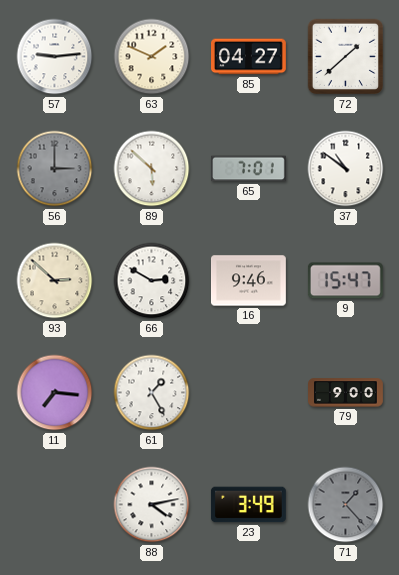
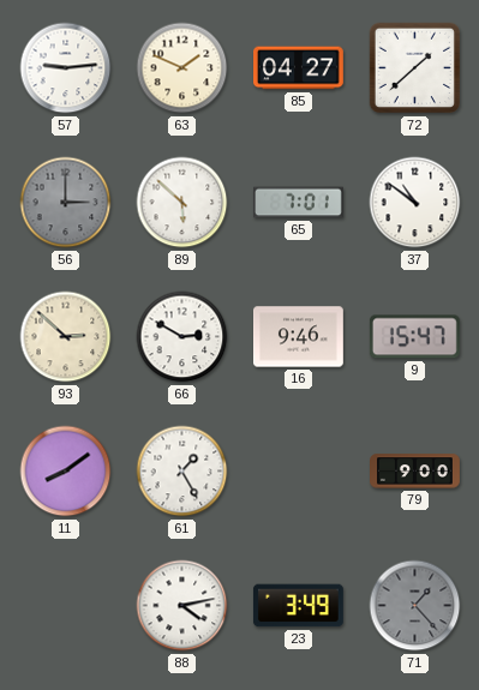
11: 7:16 -> 8:09
